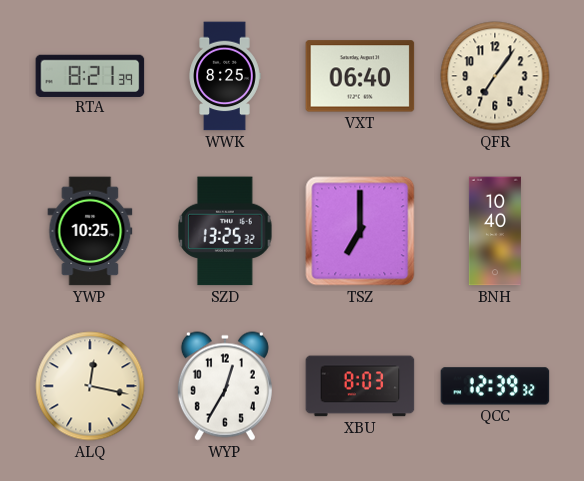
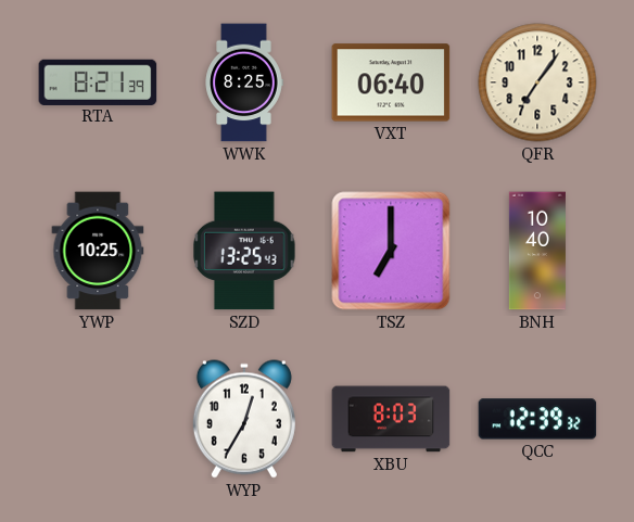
SZD: 13:25:32 -> 13:25:43
ALQ: 12:17 -> none
